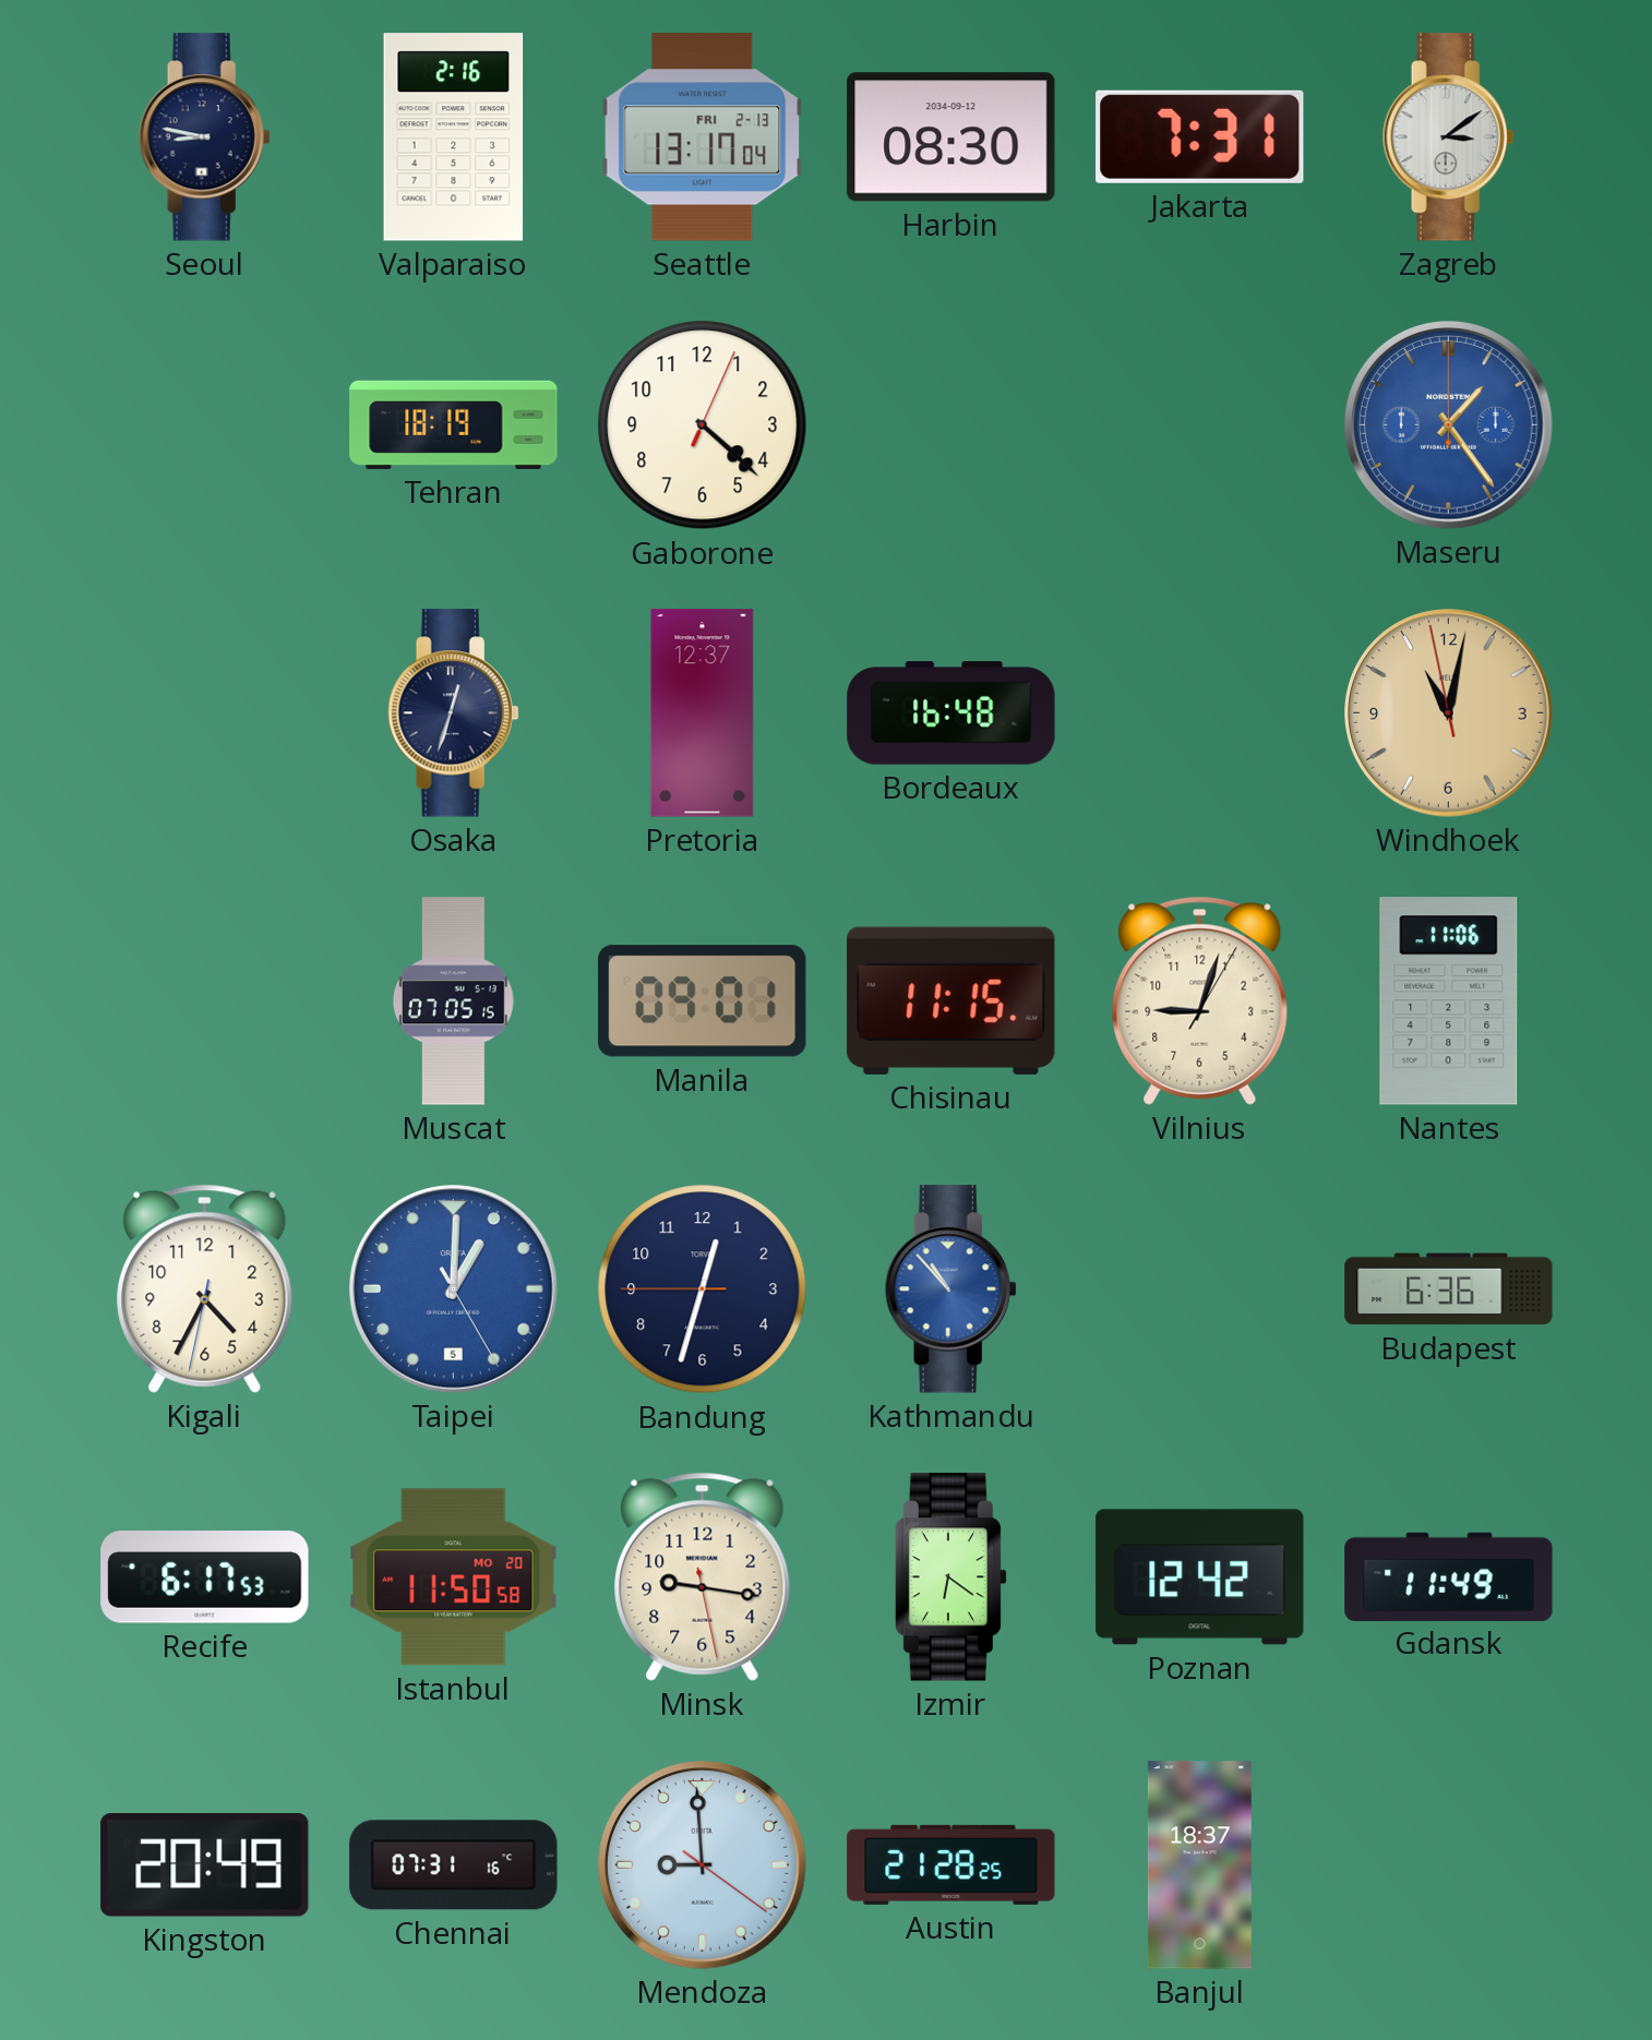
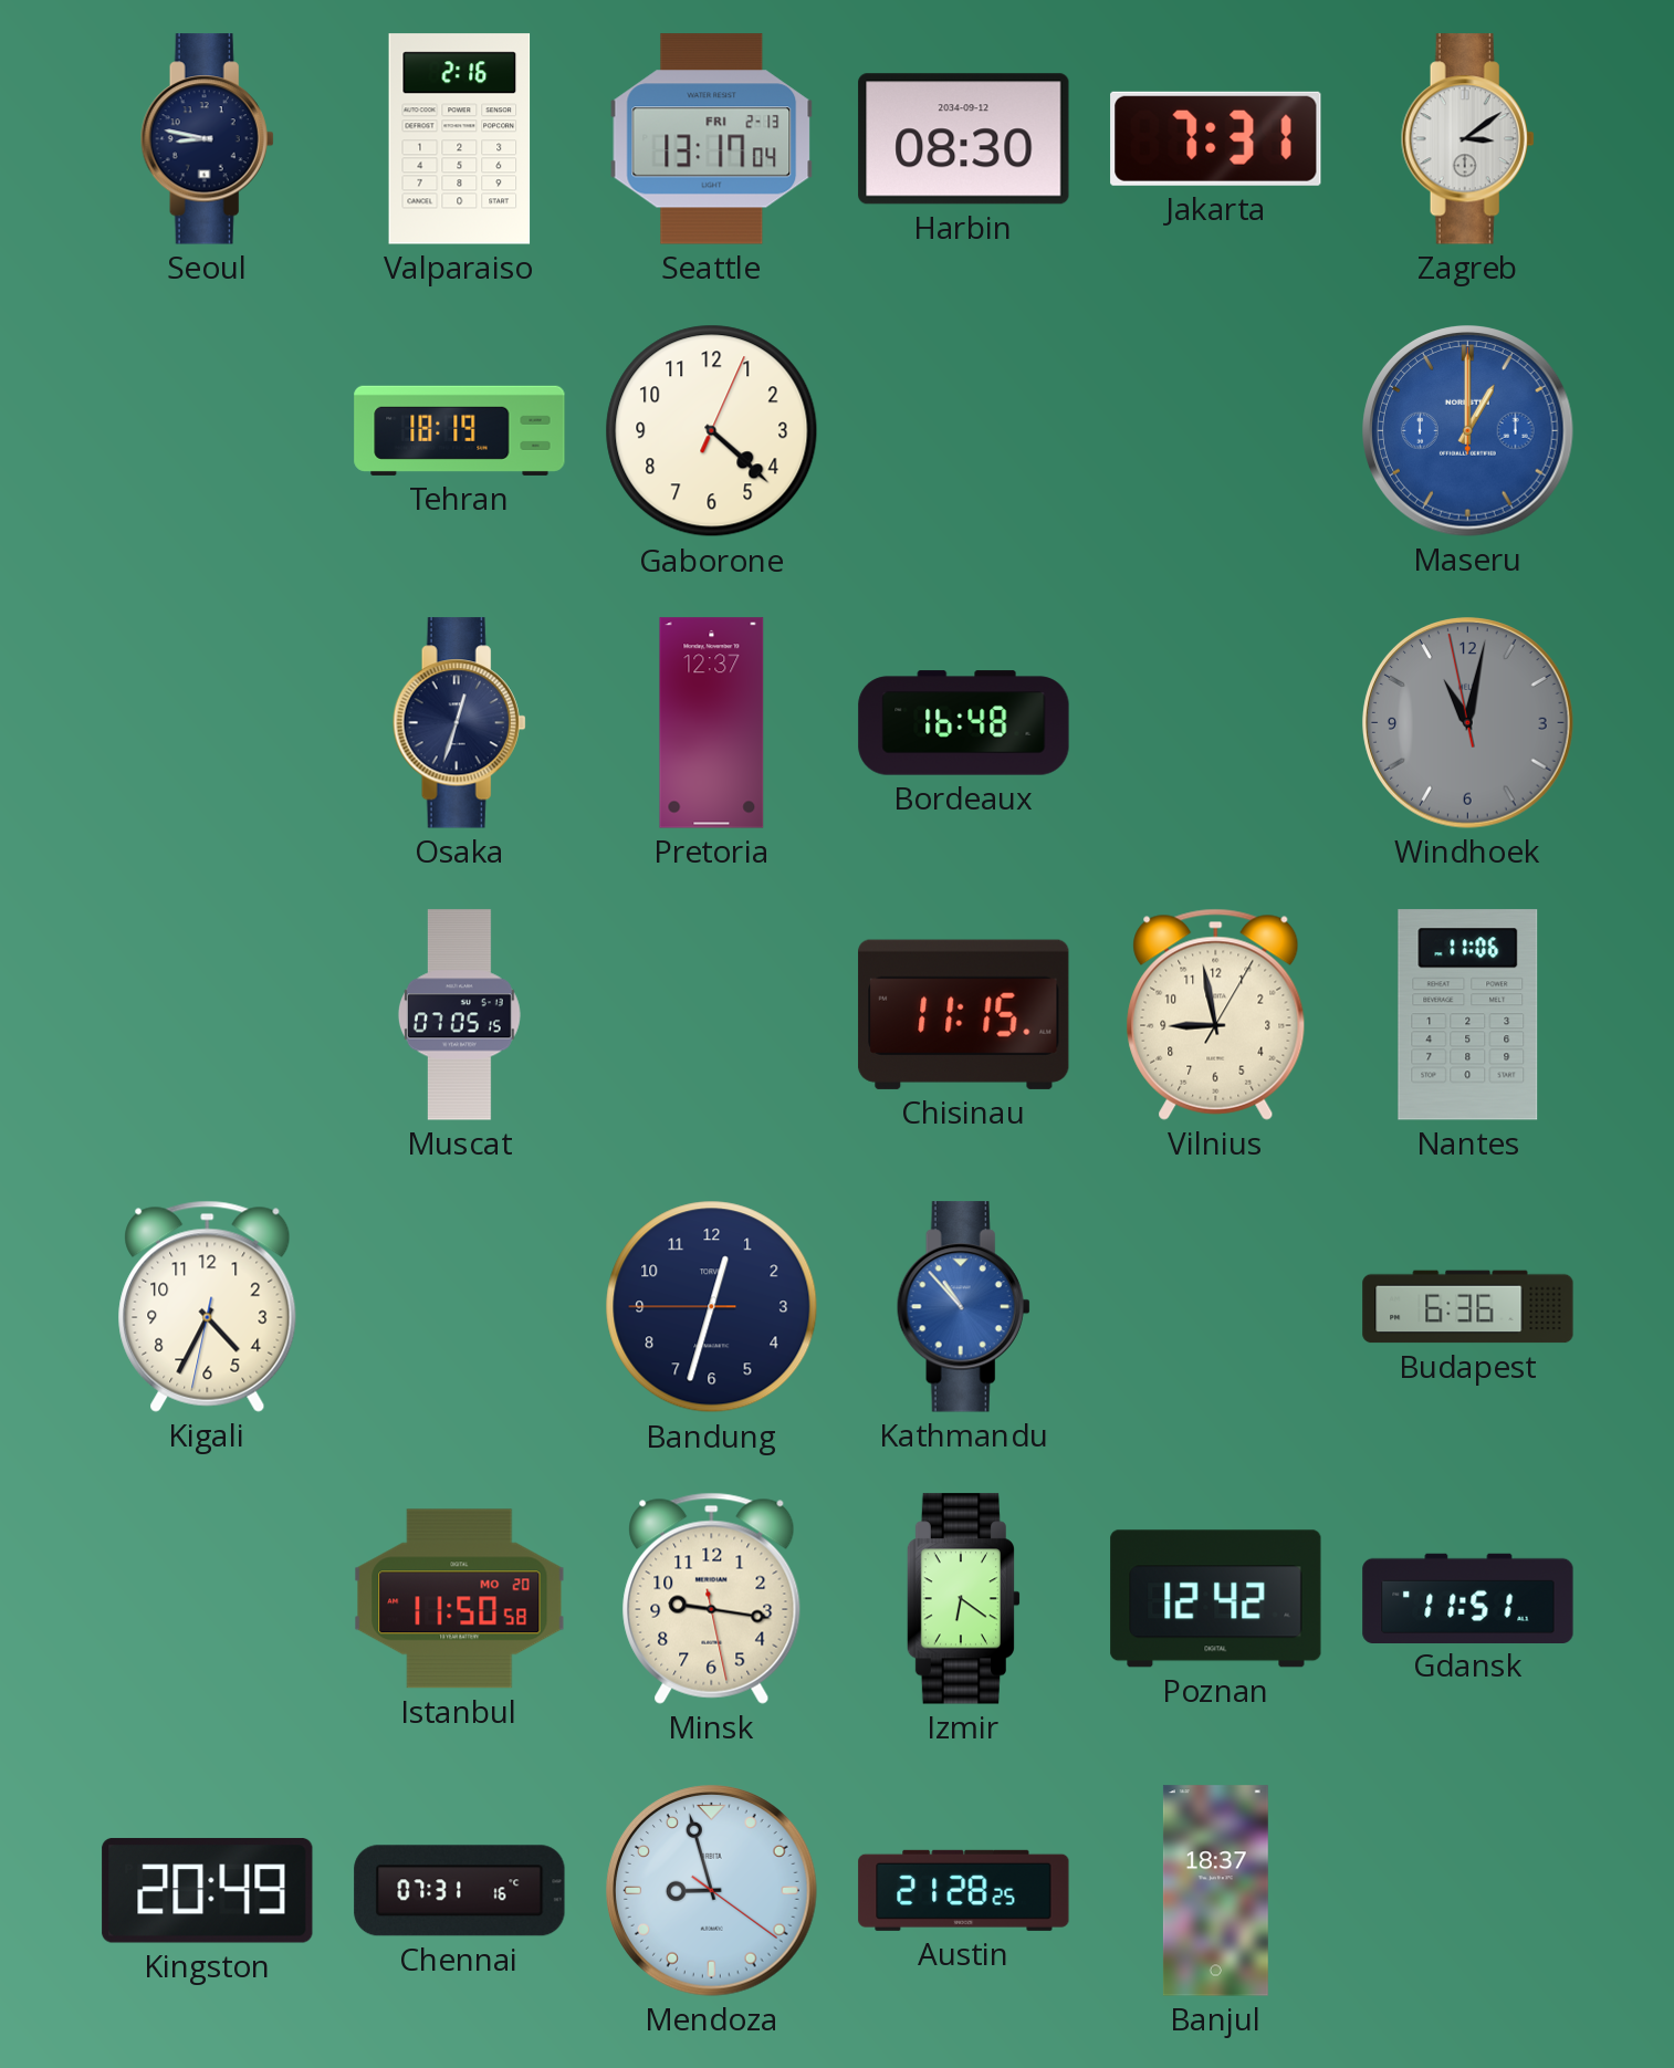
Maseru: 1:24 -> 1:00
Windhoek dial: champagne -> grey
Manila: 09:01 -> none
Vilnius: 9:03 -> 8:58
Taipei: 1:00 -> none
Recife: 6:17 -> none
Gdansk: 11:49 -> 11:51
Mendoza: 8:59 -> 8:57
